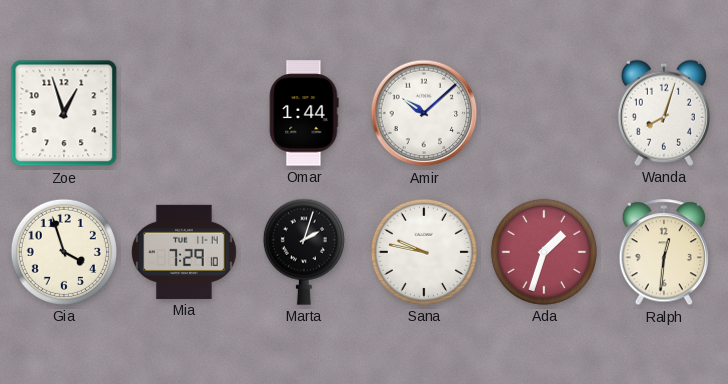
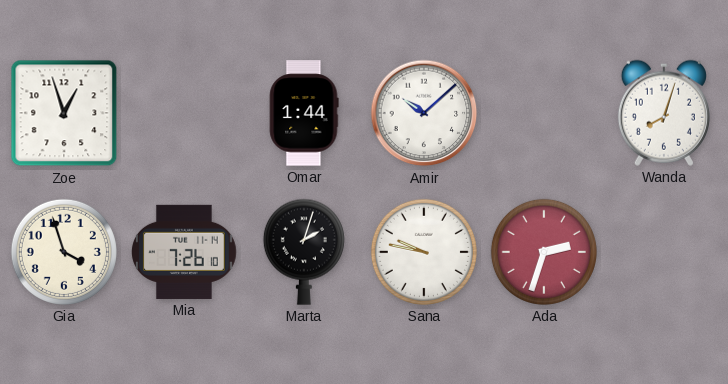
Mia: 7:29 -> 7:26
Ada: 1:33 -> 2:33
Ralph: 12:31 -> none
